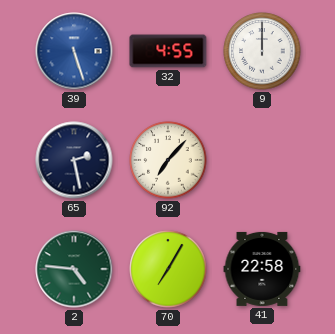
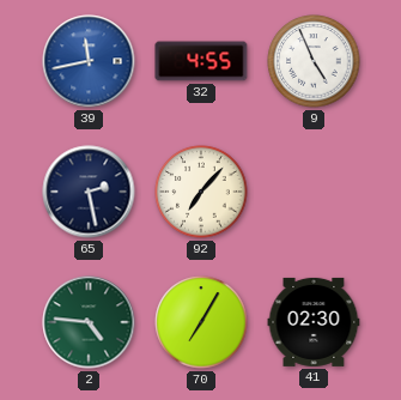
39: 5:27 -> 11:43
9: 12:00 -> 4:56
41: 22:58 -> 02:30
